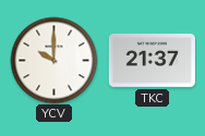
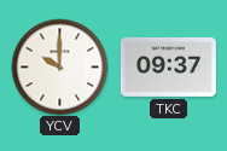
TKC: 21:37 -> 09:37
